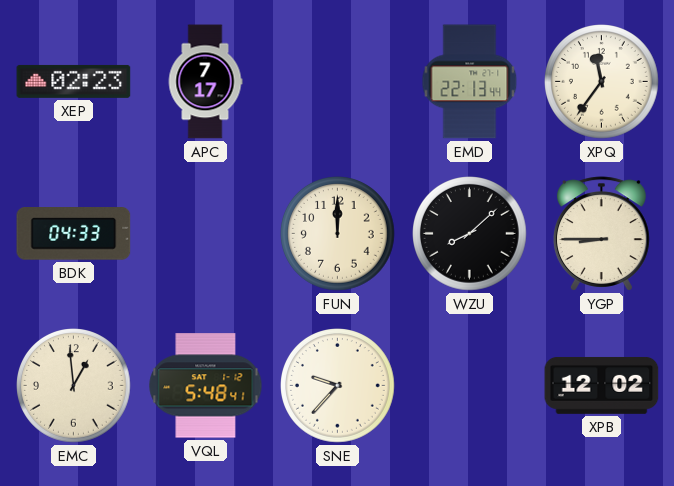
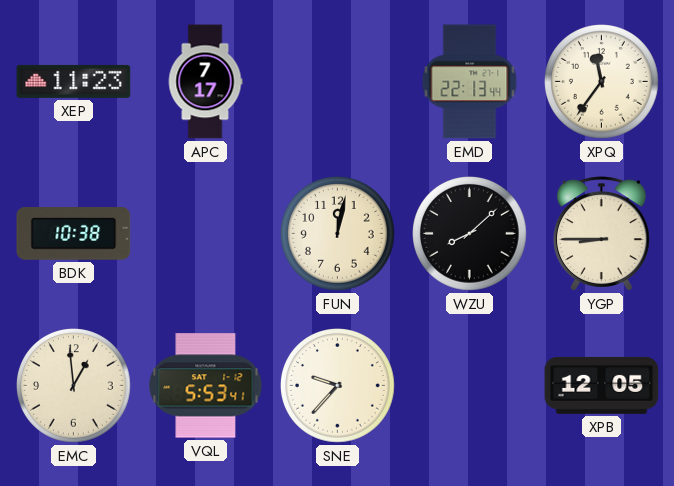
XEP: 02:23 -> 11:23
BDK: 04:33 -> 10:38
FUN: 12:00 -> 12:02
VQL: 5:48 -> 5:53
XPB: 12:02 -> 12:05
